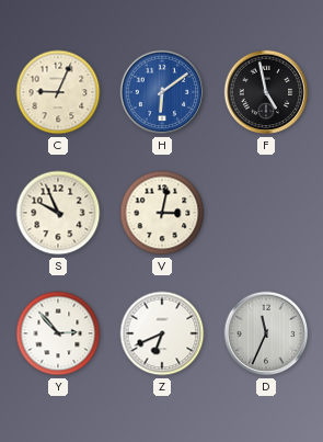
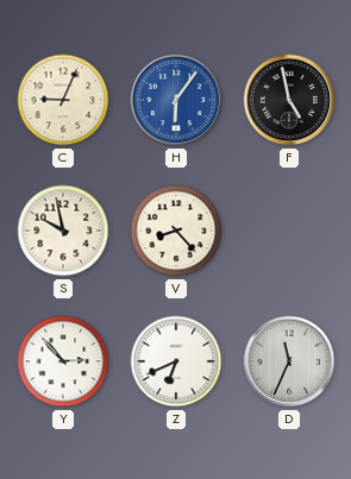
H: 6:09 -> 6:06
S: 9:56 -> 9:58
V: 3:02 -> 8:23
